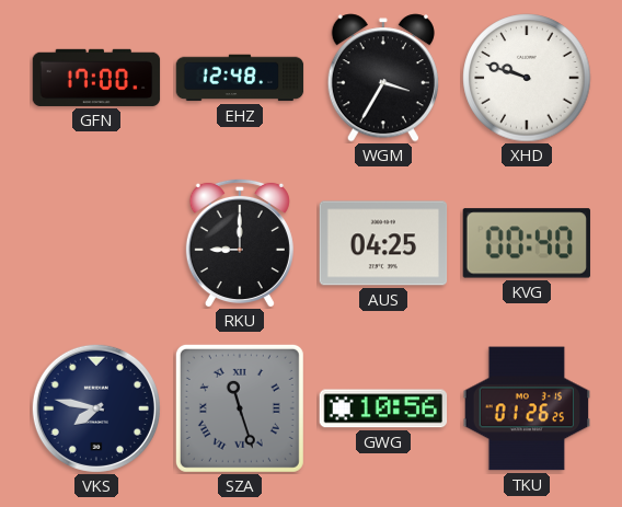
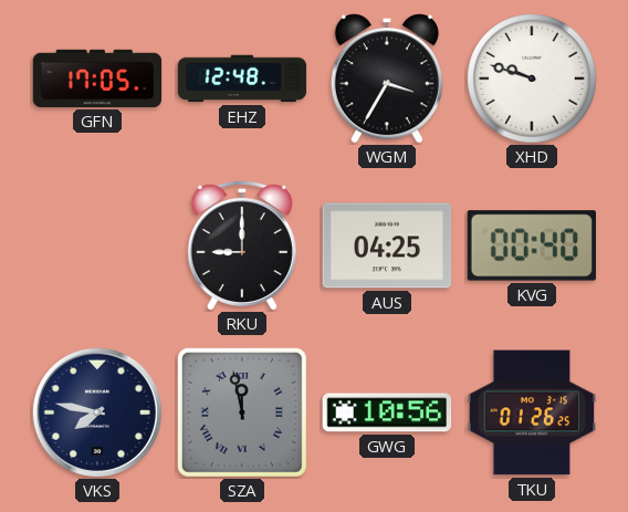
GFN: 17:00 -> 17:05
SZA: 11:27 -> 11:58
